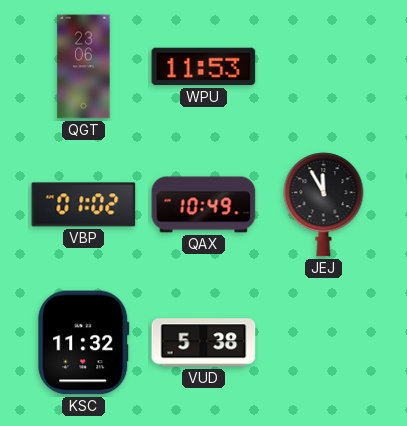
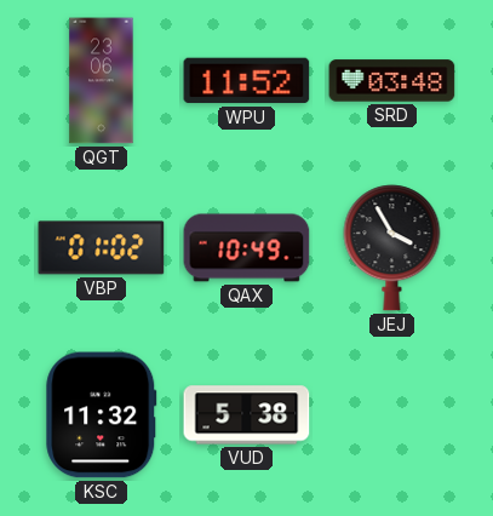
WPU: 11:53 -> 11:52
SRD: none -> 03:48
JEJ: 11:55 -> 3:55
